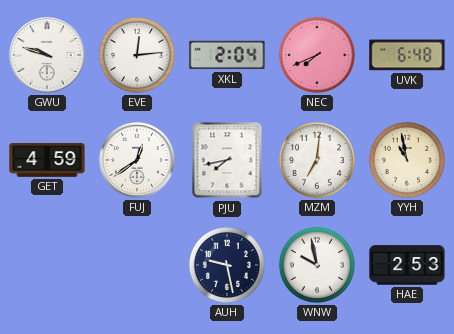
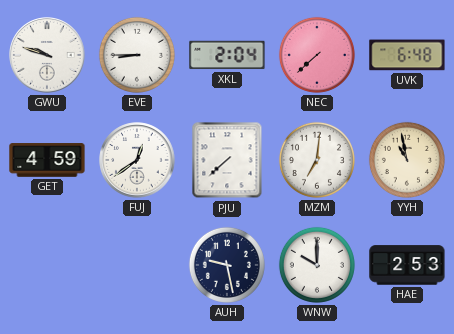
EVE: 12:14 -> 8:45
NEC: 7:41 -> 7:38
PJU: 7:43 -> 7:38
WNW: 9:58 -> 10:00
